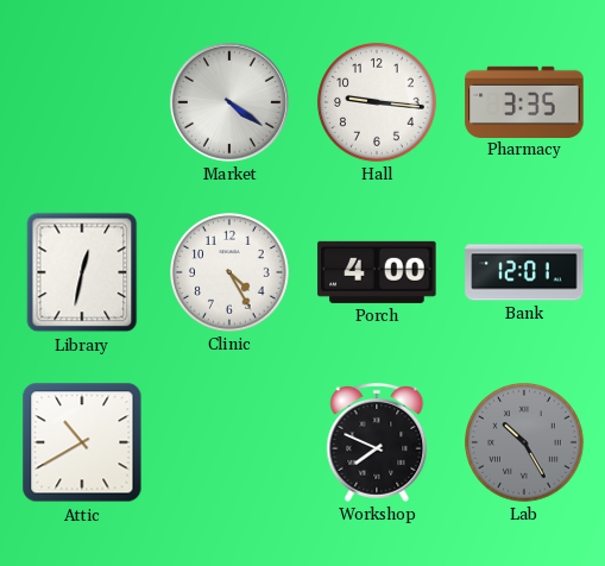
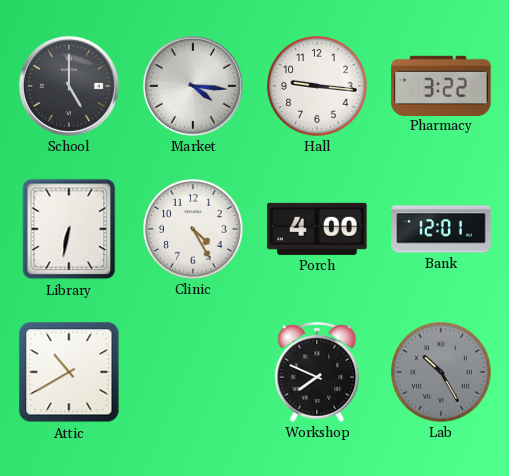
School: none -> 5:00
Market: 4:21 -> 4:16
Pharmacy: 3:35 -> 3:22
Library: 12:32 -> 6:32
